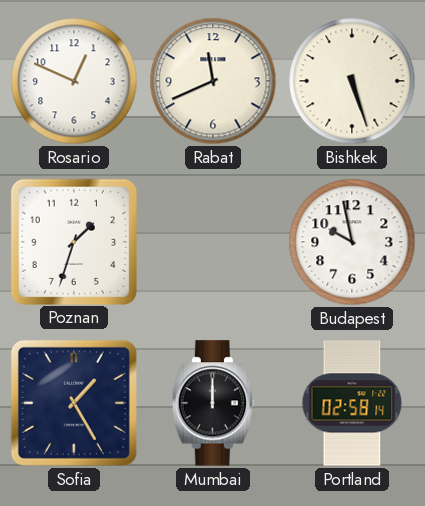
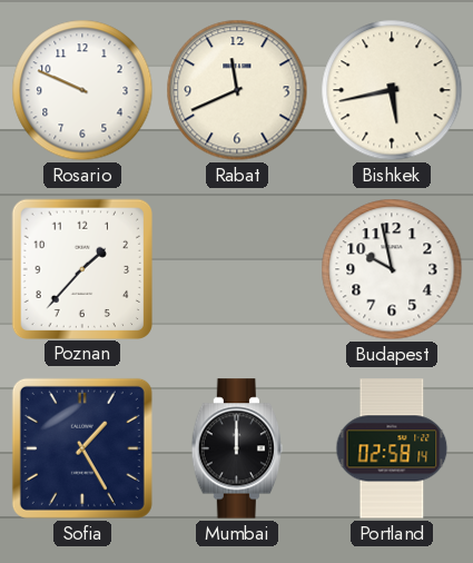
Rosario: 12:49 -> 9:49
Bishkek: 5:27 -> 5:43
Poznan: 1:33 -> 1:37
